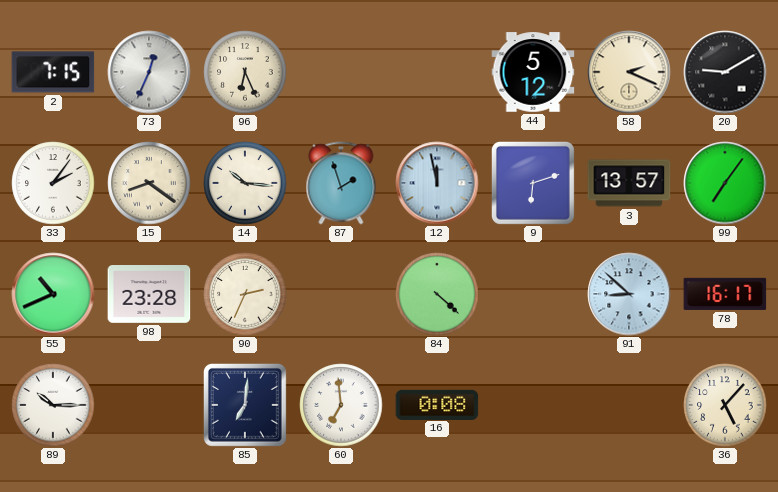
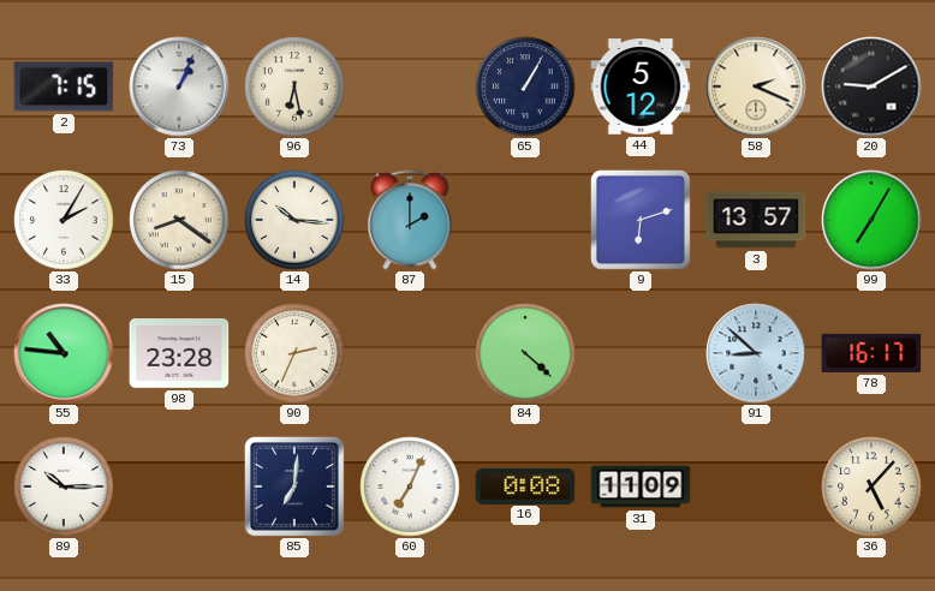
73: 12:34 -> 1:04
96: 6:26 -> 6:28
65: none -> 1:05
33: 2:06 -> 2:05
87: 1:57 -> 2:00
12: 11:58 -> none
99: 7:06 -> 7:05
55: 10:41 -> 10:46
60: 6:59 -> 7:04
31: none -> 11:09
